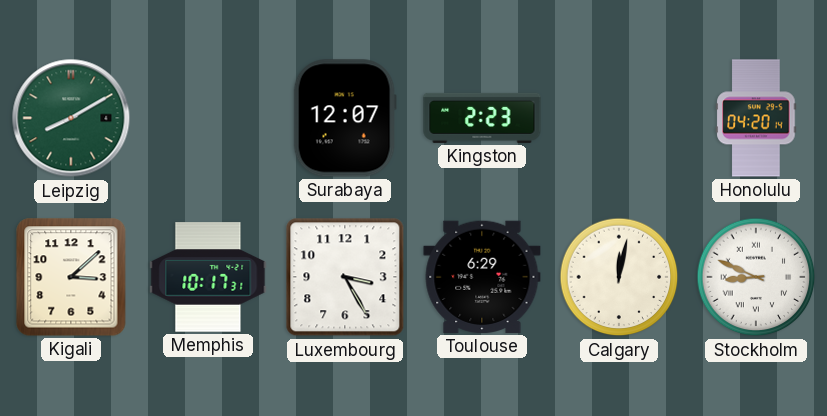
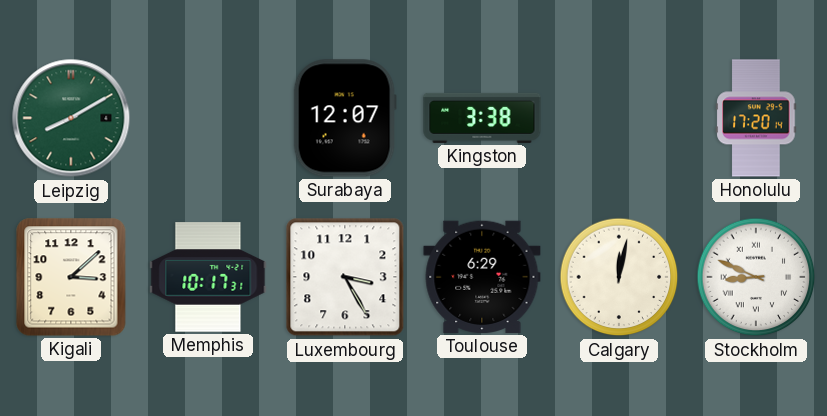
Kingston: 2:23 -> 3:38
Honolulu: 04:20 -> 17:20
